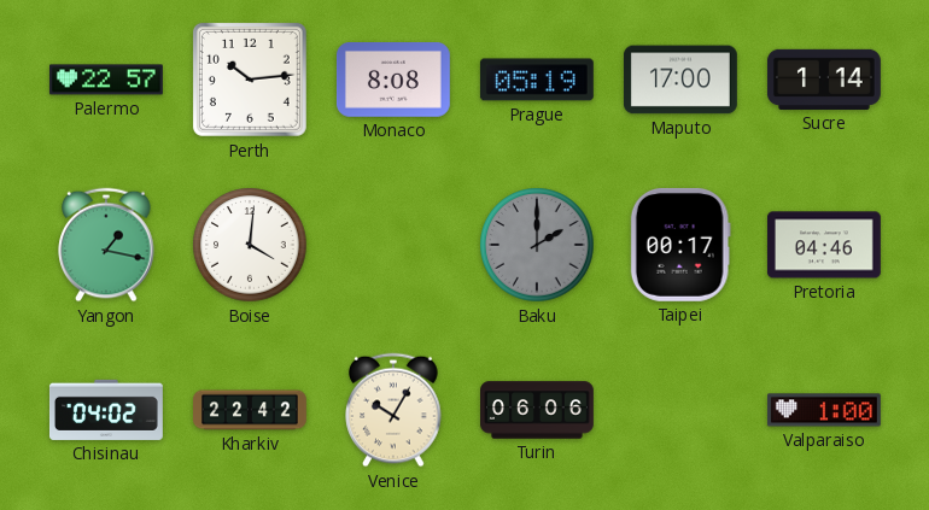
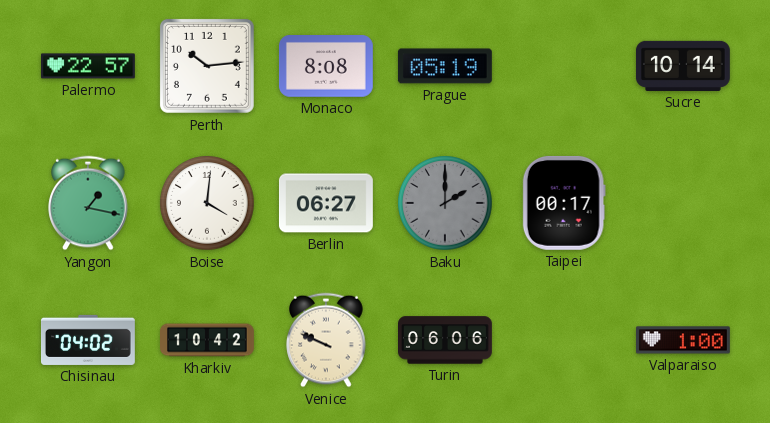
Maputo: 17:00 -> none
Sucre: 1:14 -> 10:14
Berlin: none -> 06:27
Pretoria: 04:46 -> none
Kharkiv: 22:42 -> 10:42
Venice: 10:05 -> 9:49
